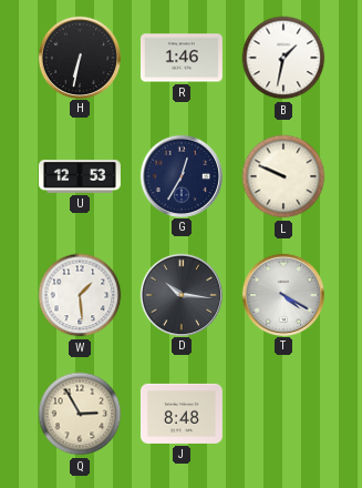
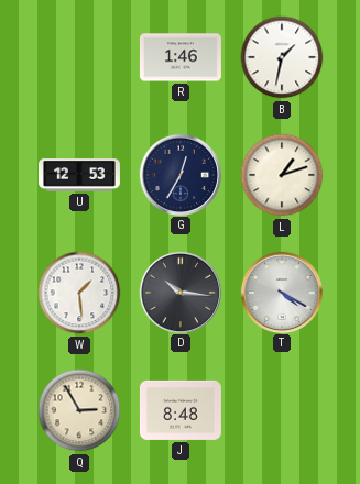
H: 6:32 -> none
L: 9:49 -> 1:12
